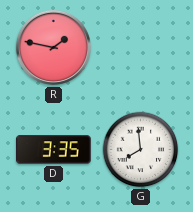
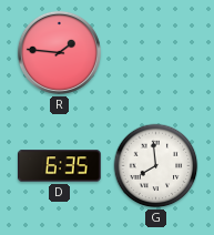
R: 1:47 -> 1:46
D: 3:35 -> 6:35
